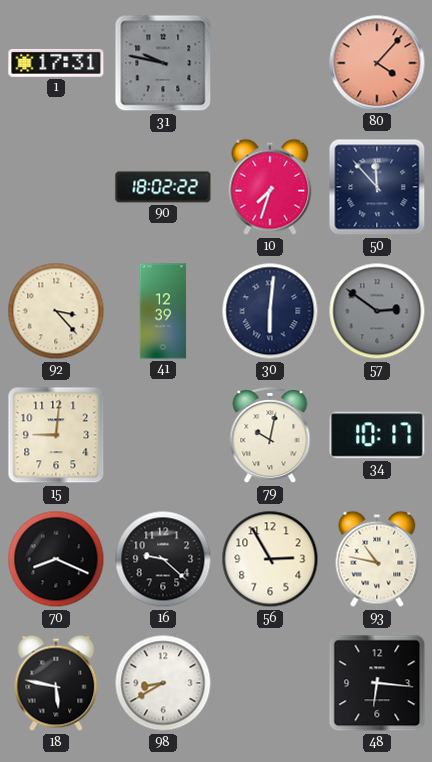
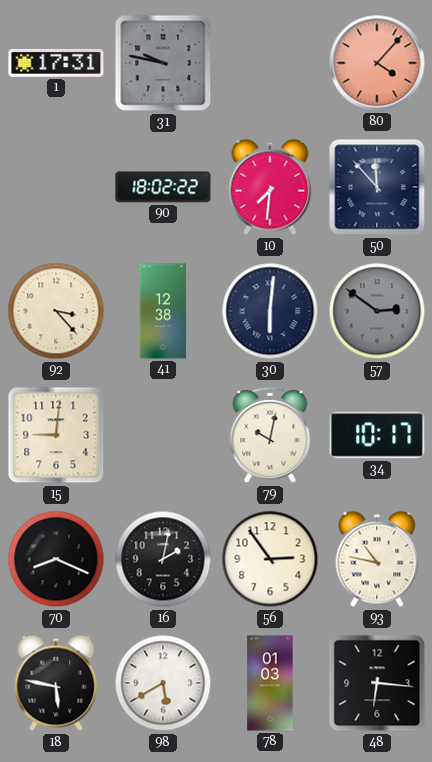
10: 7:33 -> 7:31
41: 12:39 -> 12:38
16: 9:22 -> 2:02
56: 2:55 -> 2:54
98: 8:40 -> 5:40
78: none -> 01:03
